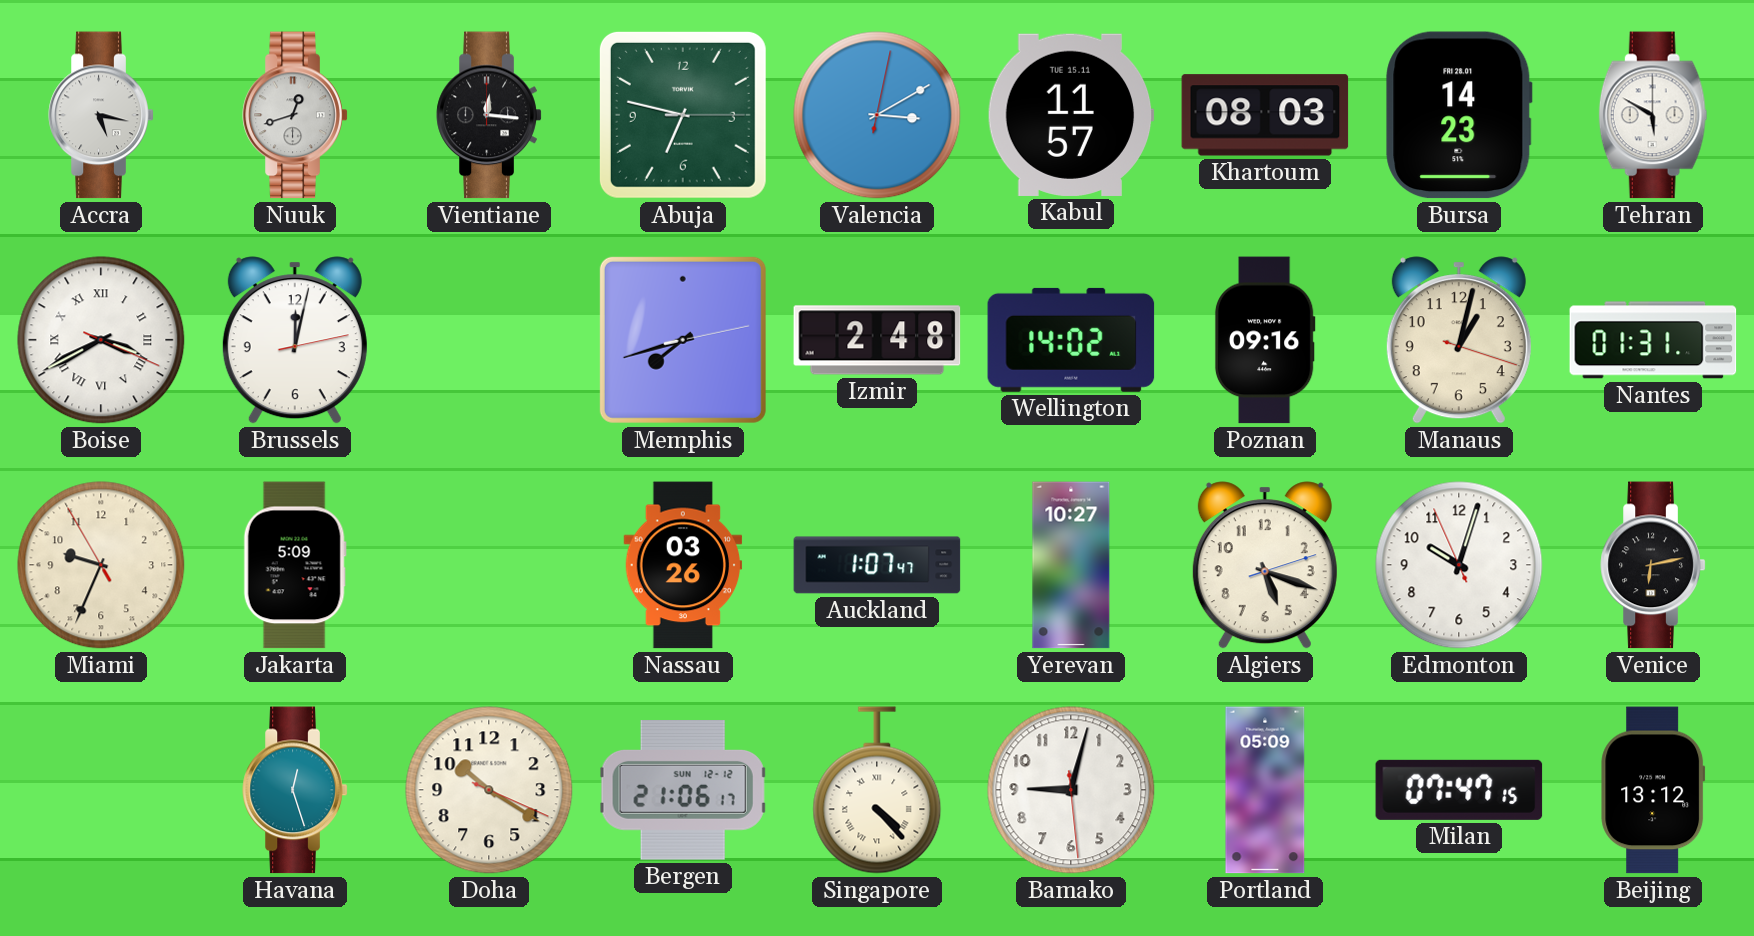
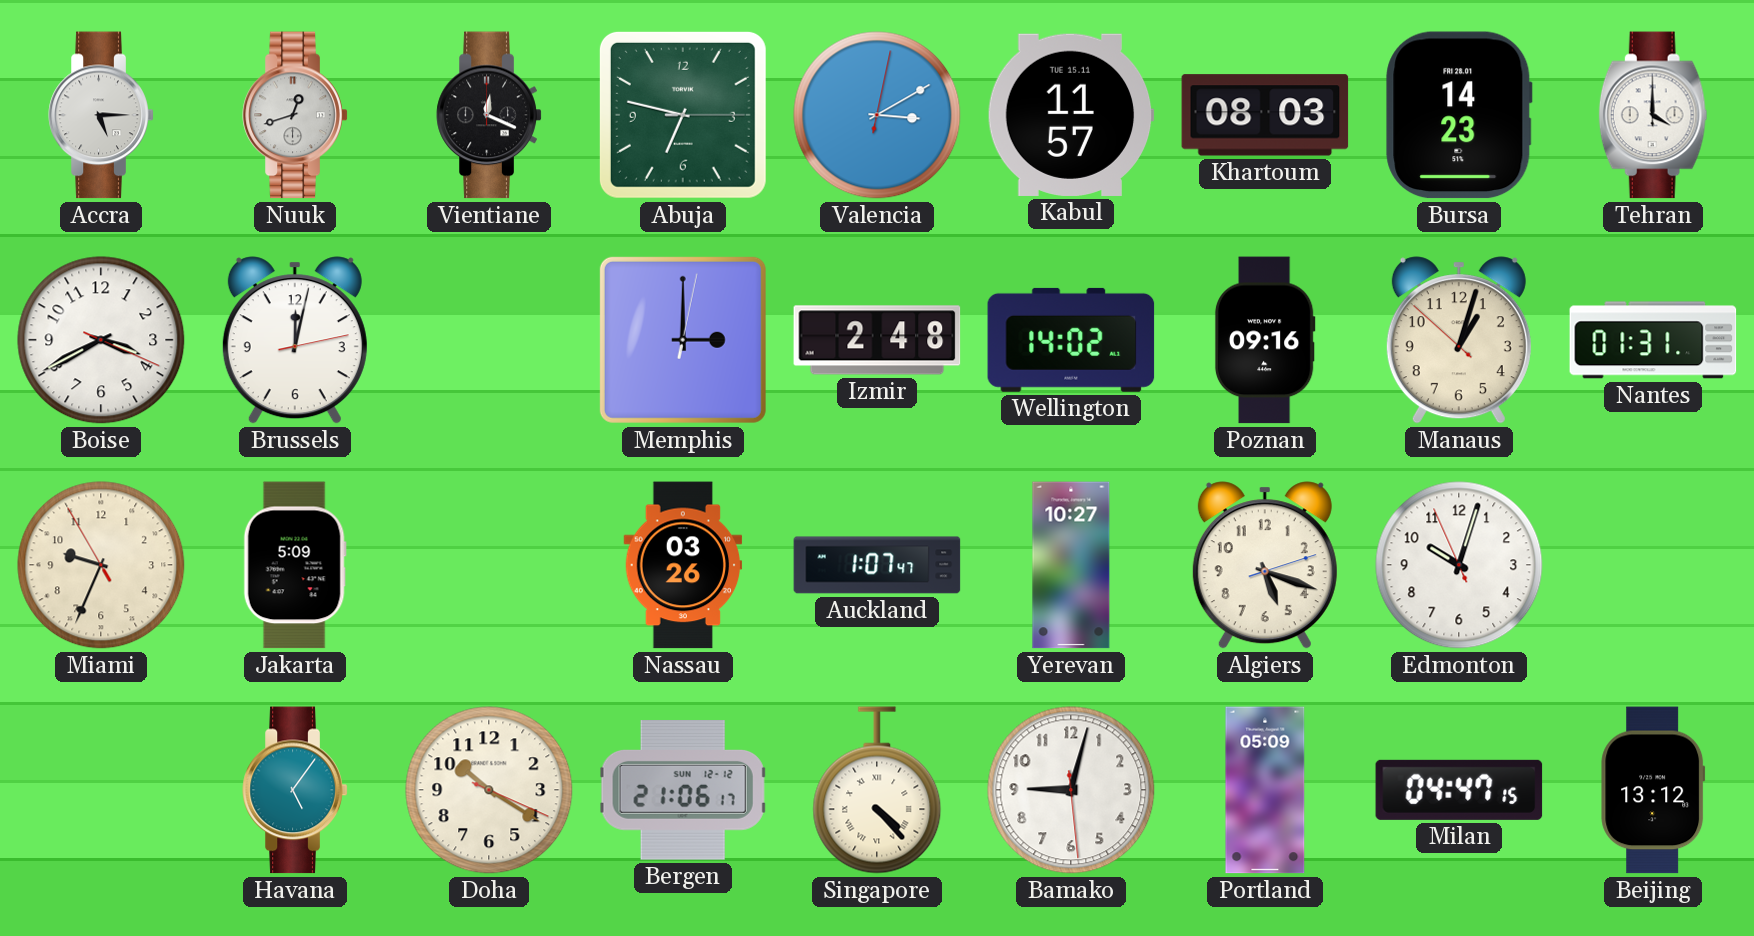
Accra: 5:17 -> 5:15
Vientiane: 12:16 -> 12:19
Tehran: 5:50 -> 4:00
Boise numerals: Roman -> Arabic
Memphis: 7:42 -> 3:00
Manaus: 1:02:18 -> 1:02:52
Venice: 6:13 -> none
Havana: 12:27 -> 5:06
Milan: 07:47 -> 04:47
